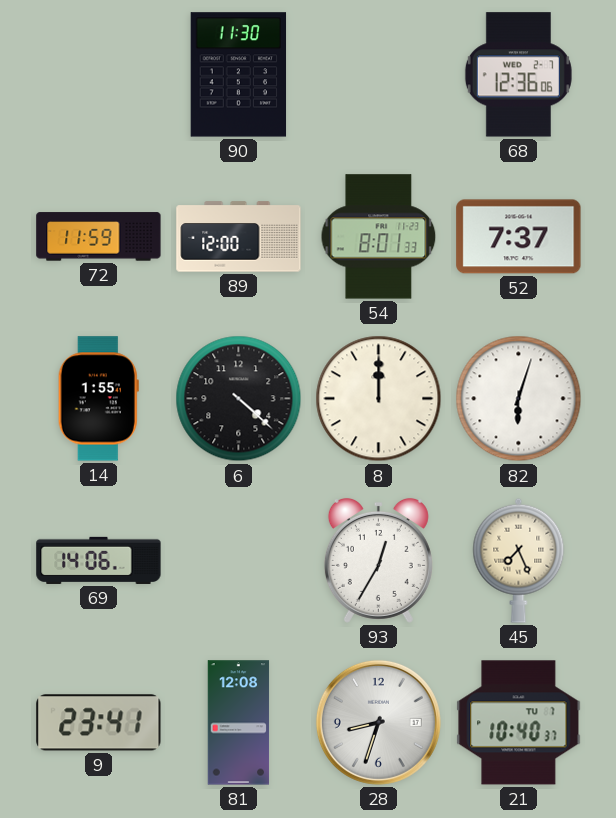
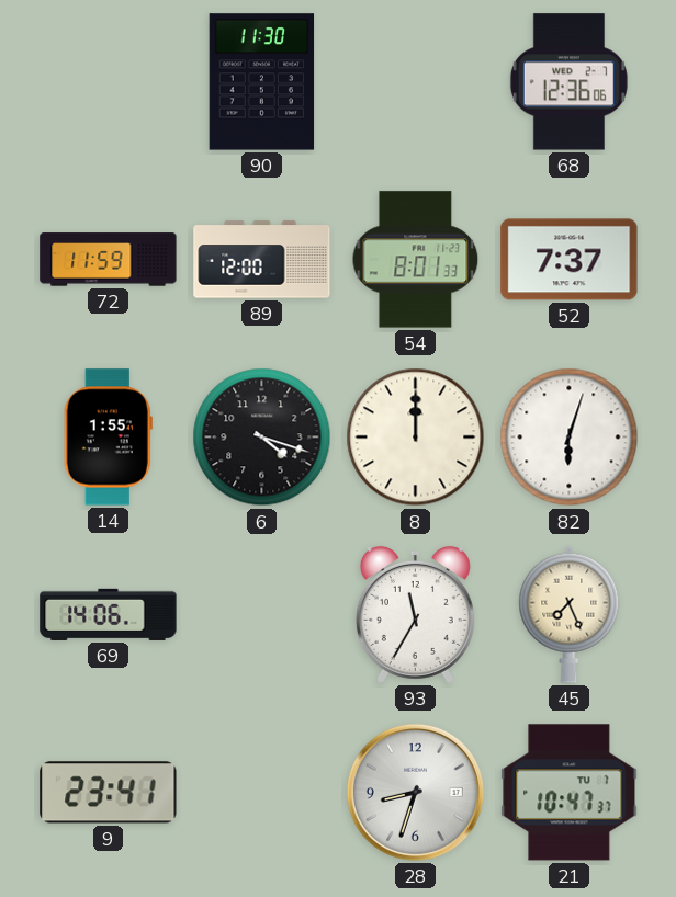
6: 4:22 -> 4:18
93: 12:35 -> 11:35
81: 12:08 -> none
21: 10:40 -> 10:47
